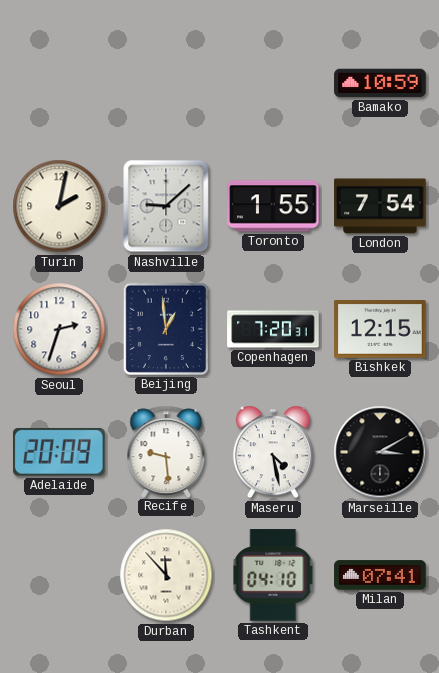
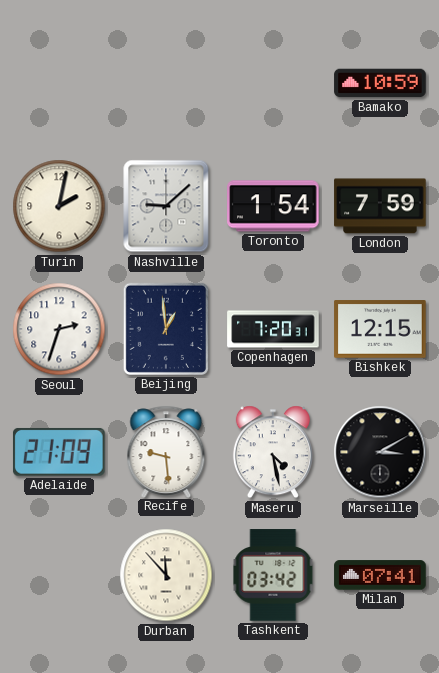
Toronto: 1:55 -> 1:54
London: 7:54 -> 7:59
Adelaide: 20:09 -> 21:09
Tashkent: 04:10 -> 03:42
